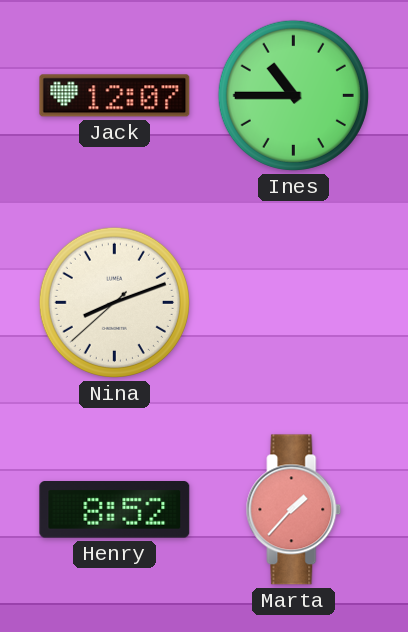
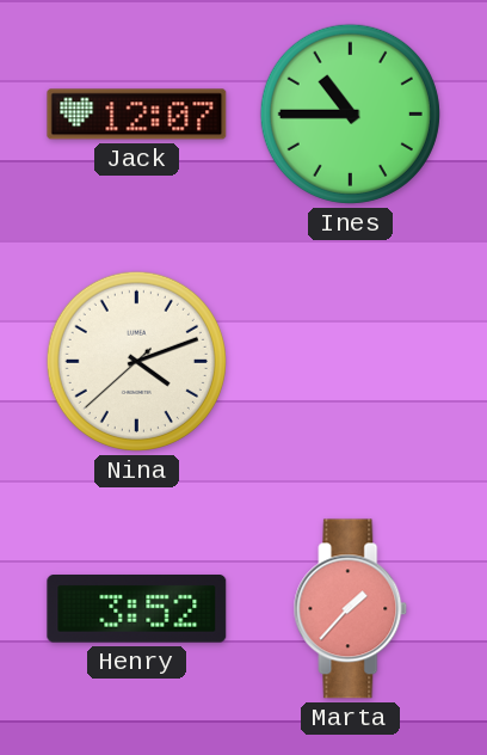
Nina: 8:11 -> 4:11
Henry: 8:52 -> 3:52
